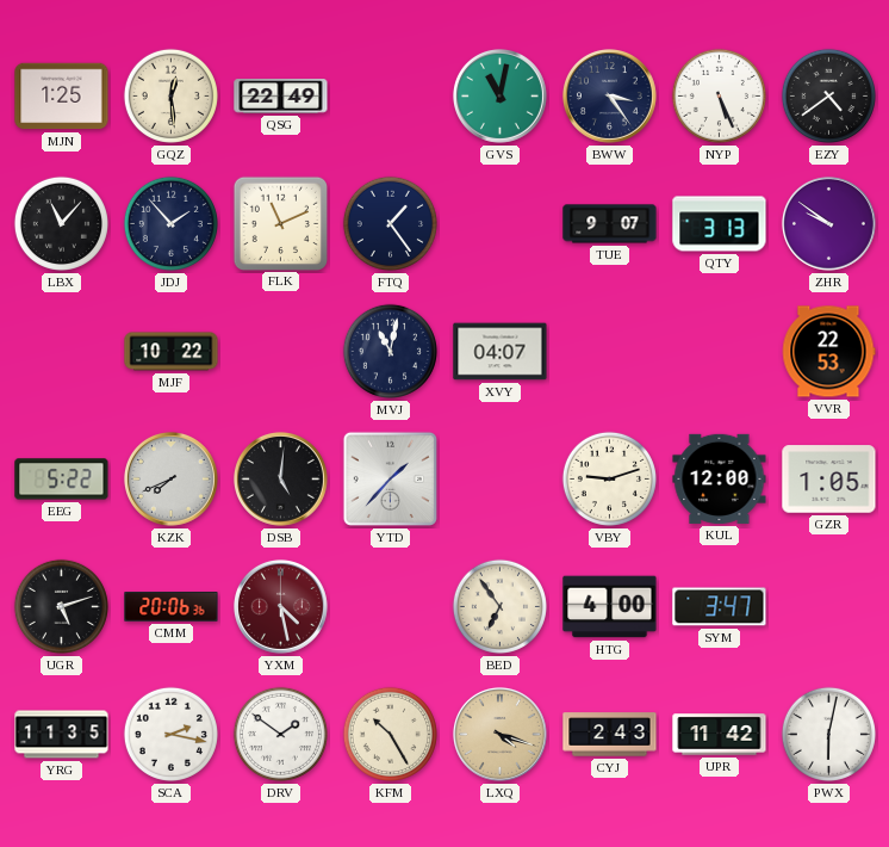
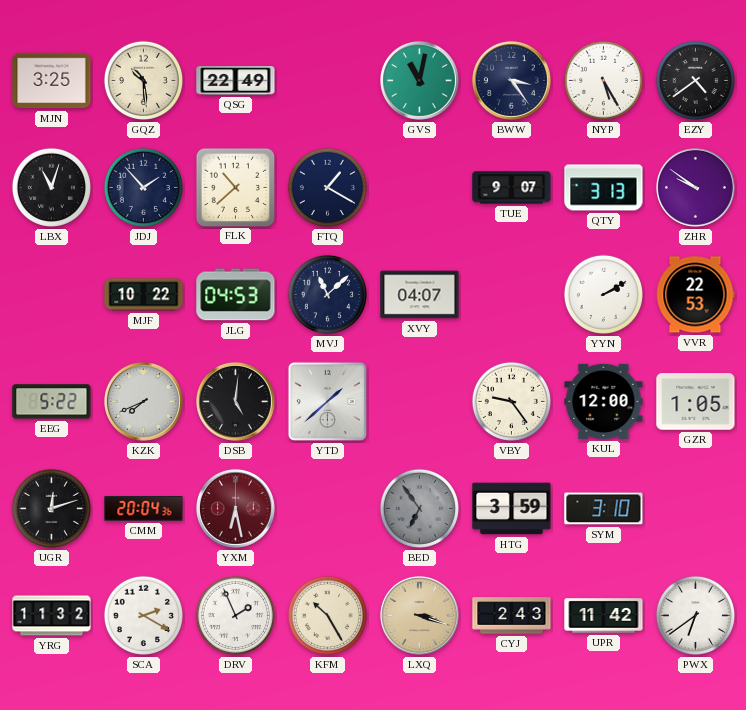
MJN: 1:25 -> 3:25
GQZ: 12:29 -> 10:29
NYP: 5:26 -> 5:25
LBX: 11:07 -> 11:03
FLK: 11:11 -> 10:38
FTQ: 1:24 -> 1:20
JLG: none -> 04:53
MVJ: 11:02 -> 11:08
YYN: none -> 2:10
YTD: 1:37 -> 1:38
VBY: 9:12 -> 9:24
UGR: 5:12 -> 12:12
CMM: 20:06 -> 20:04
YXM: 4:28 -> 6:28
BED dial: cream -> grey
HTG: 4:00 -> 3:59
SYM: 3:47 -> 3:10
YRG: 11:35 -> 11:32
SCA: 2:17 -> 2:20
DRV: 1:51 -> 1:56
LXQ: 4:18 -> 3:18
PWX: 6:02 -> 6:39
